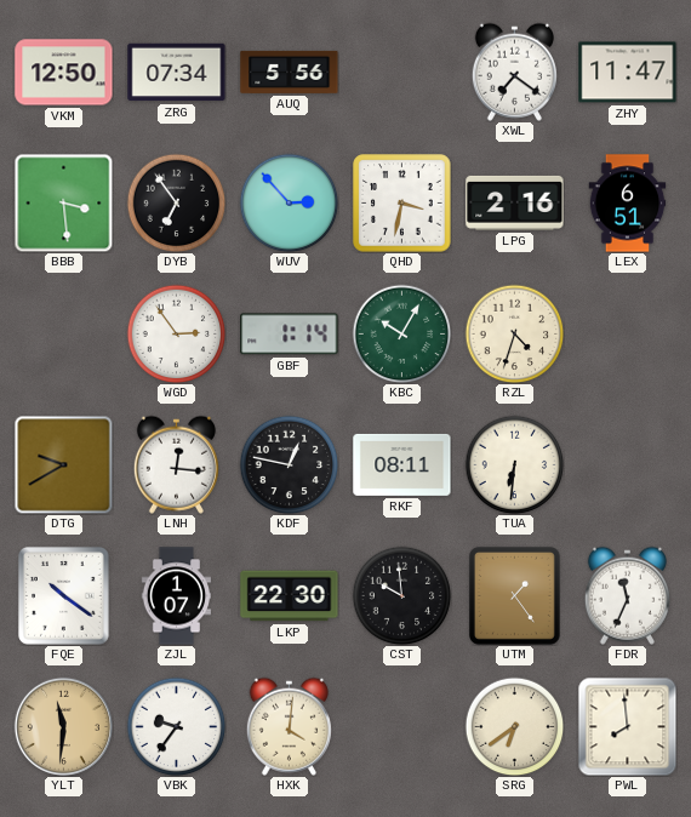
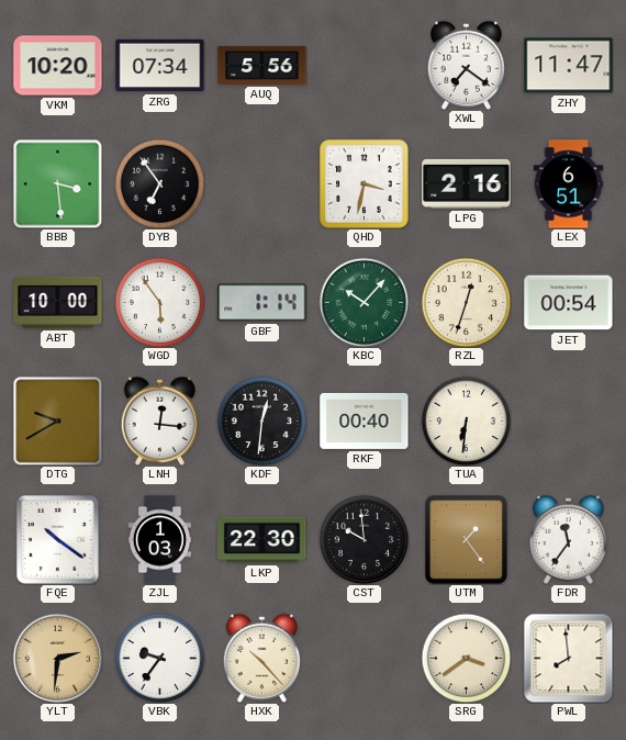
VKM: 12:50 -> 10:20
WUV: 2:53 -> none
ABT: none -> 10:00
WGD: 2:54 -> 5:54
KBC: 10:05 -> 10:07
RZL: 4:33 -> 12:33
JET: none -> 00:54
KDF: 12:47 -> 12:31
RKF: 08:11 -> 00:40
ZJL: 1:07 -> 1:03
FDR: 11:34 -> 11:36
YLT: 11:31 -> 2:31
HXK: 4:01 -> 10:23
SRG: 6:39 -> 3:39
